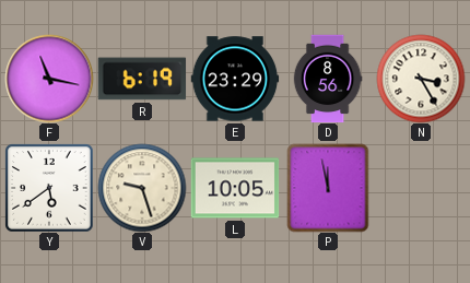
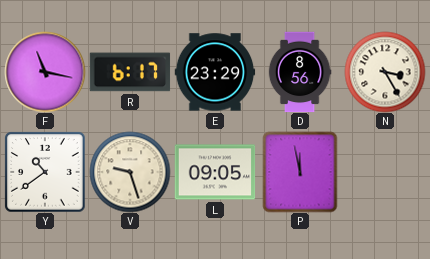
R: 6:19 -> 6:17
Y: 5:39 -> 10:39
L: 10:05 -> 09:05
